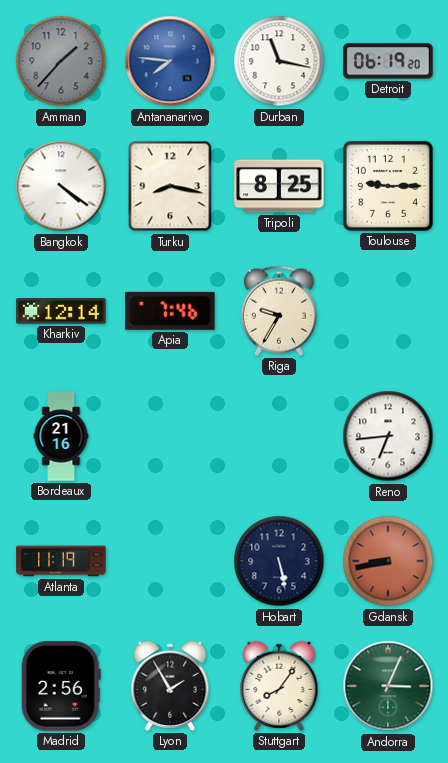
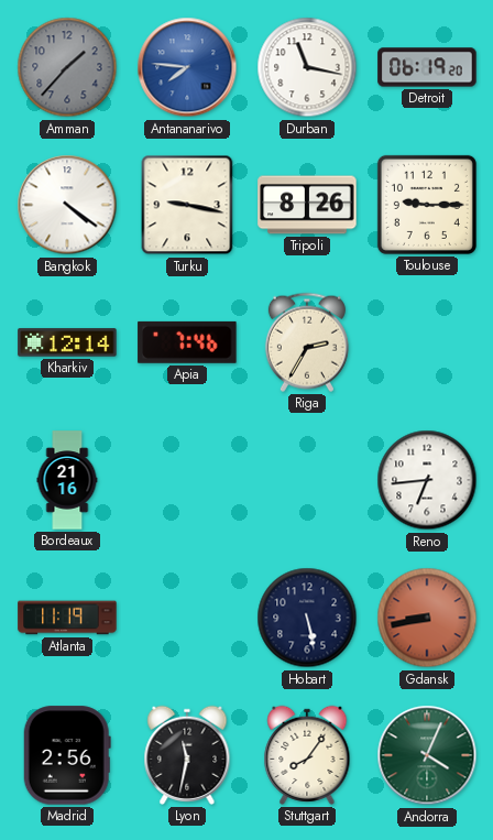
Turku: 8:17 -> 9:17
Tripoli: 8:25 -> 8:26
Riga: 9:35 -> 2:35
Lyon: 1:55 -> 11:32
Andorra: 3:04 -> 4:04
